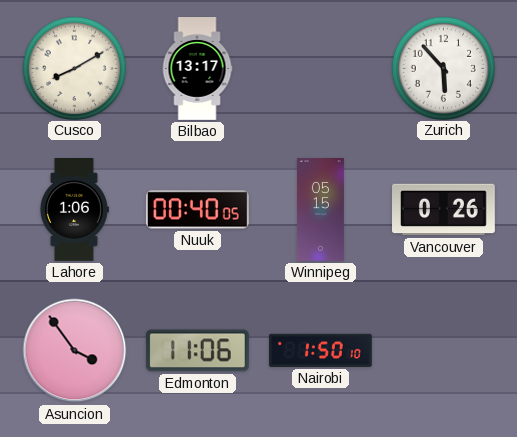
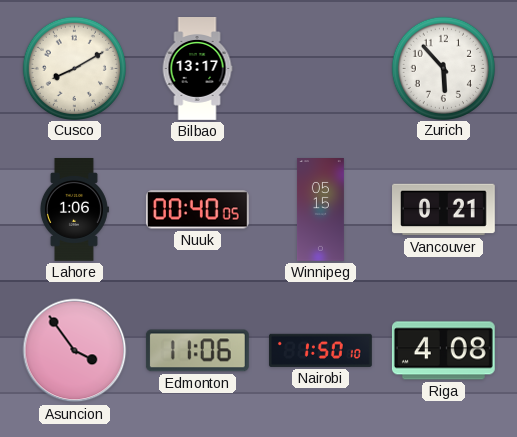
Vancouver: 0:26 -> 0:21
Riga: none -> 4:08
